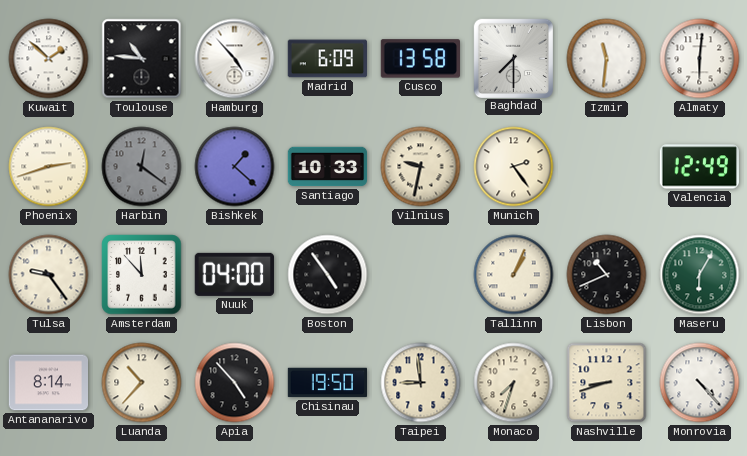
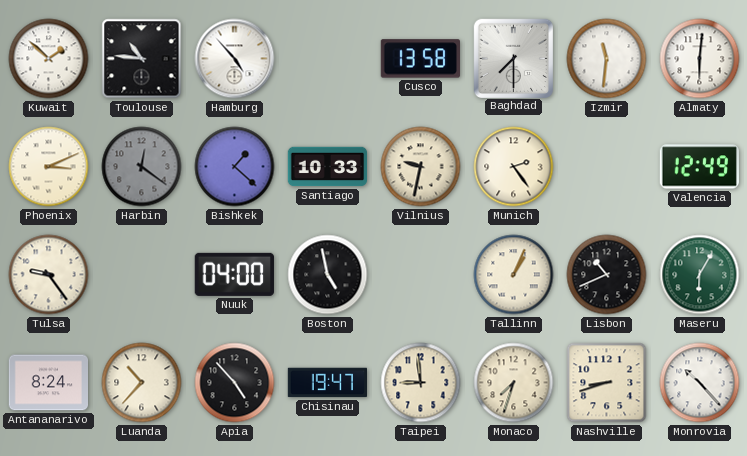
Madrid: 6:09 -> none
Phoenix: 2:42 -> 3:11
Amsterdam: 11:53 -> none
Boston: 4:54 -> 4:58
Antananarivo: 8:14 -> 8:24
Chisinau: 19:50 -> 19:47
Monrovia: 4:23 -> 10:23
